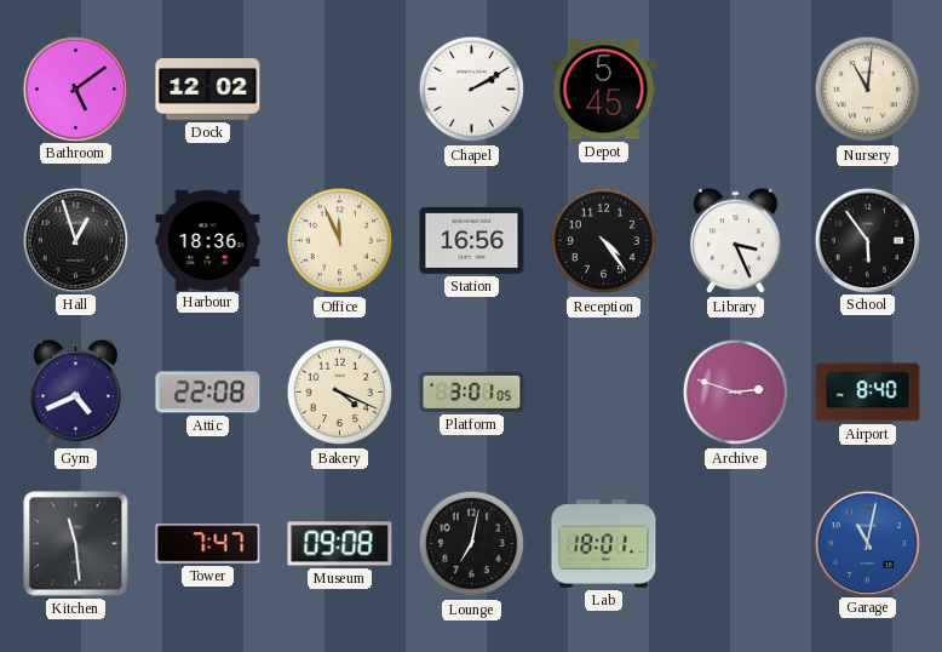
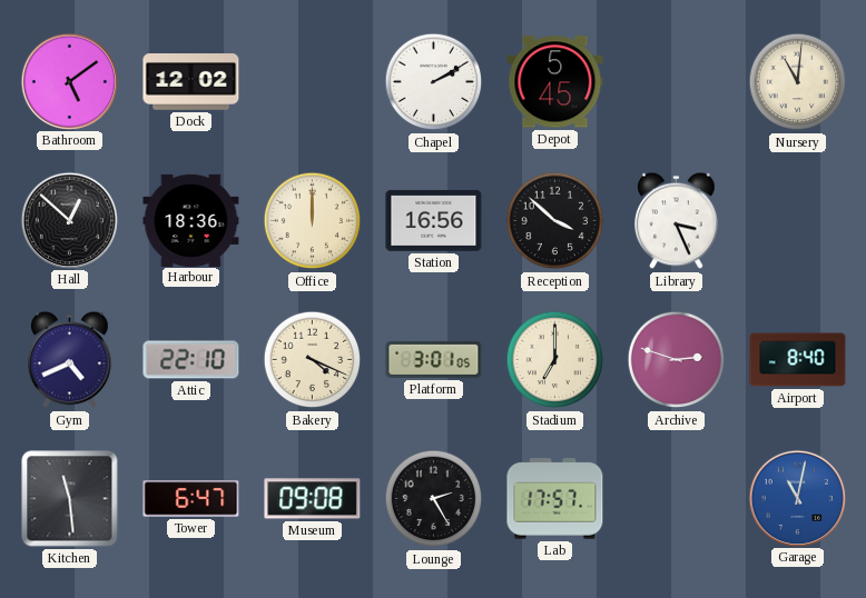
Hall: 12:57 -> 12:52
Office: 11:56 -> 12:00
Reception: 4:24 -> 3:52
School: 5:54 -> none
Attic: 22:08 -> 22:10
Stadium: none -> 7:00
Tower: 7:47 -> 6:47
Lounge: 7:02 -> 2:25
Lab: 18:01 -> 17:57
